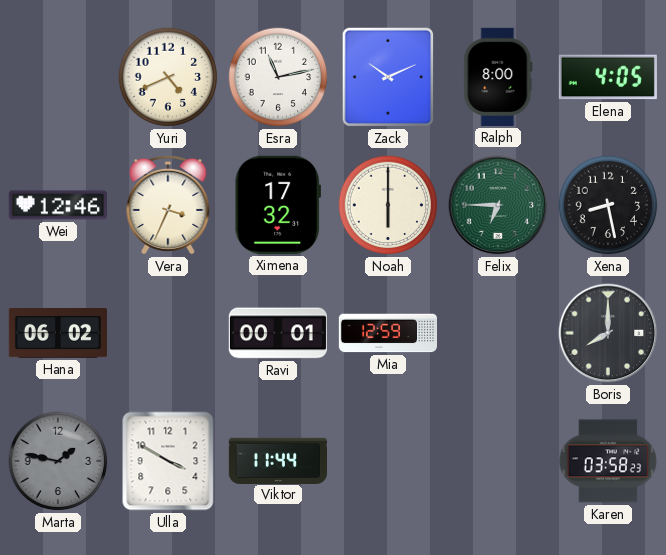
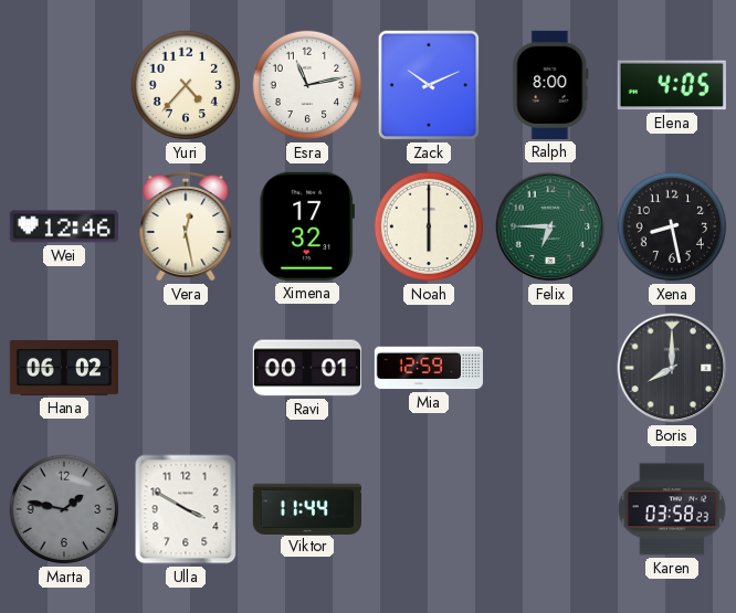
Yuri: 4:41 -> 4:37
Vera: 3:34 -> 12:28
